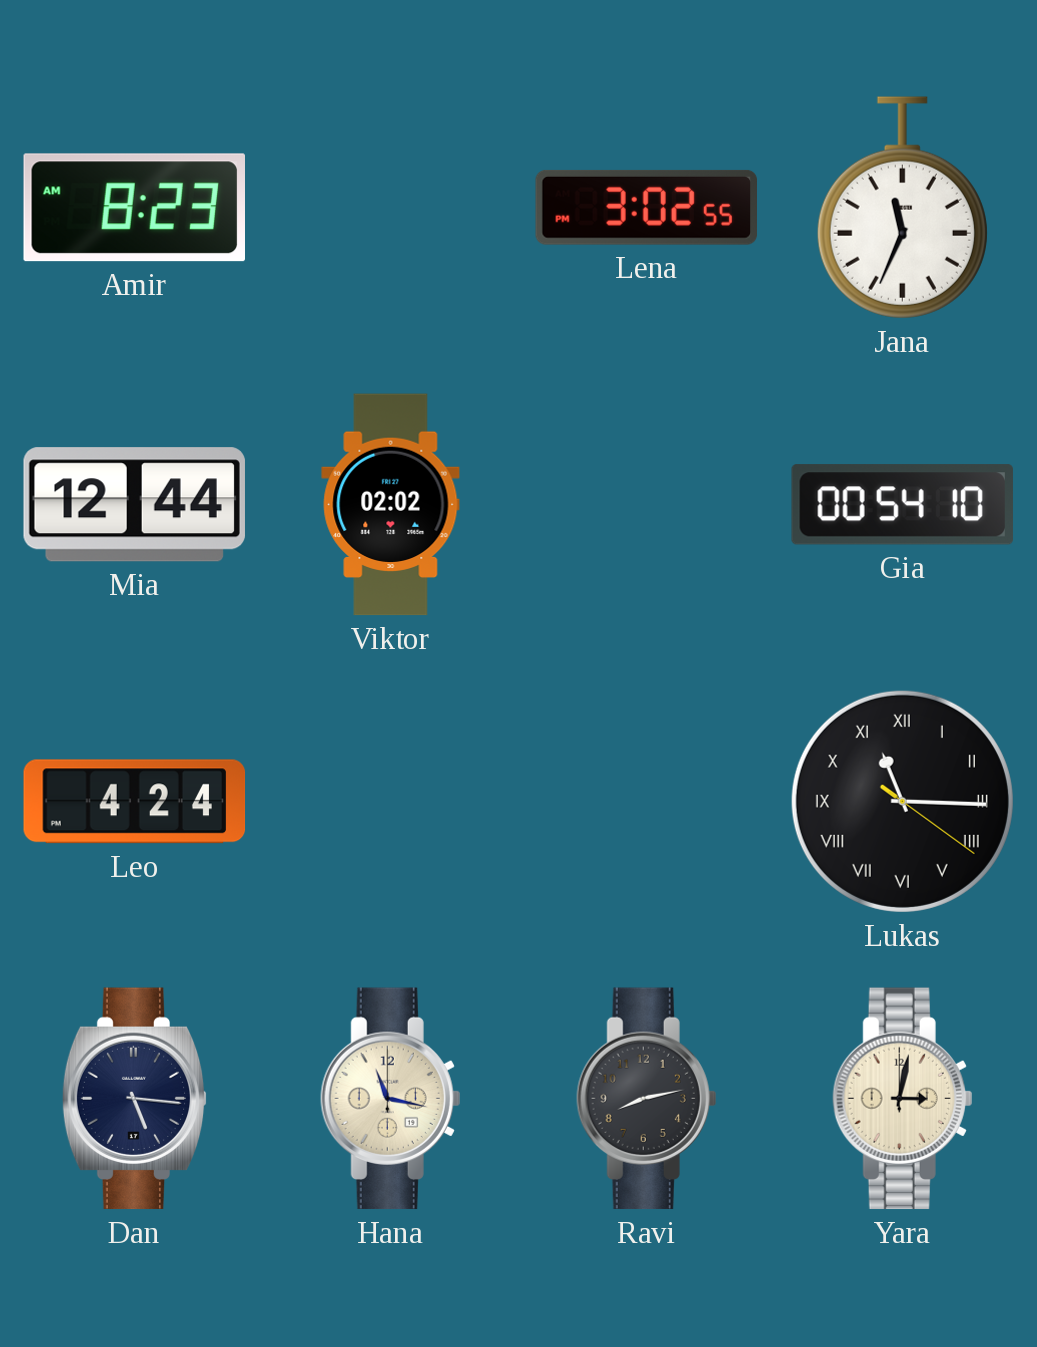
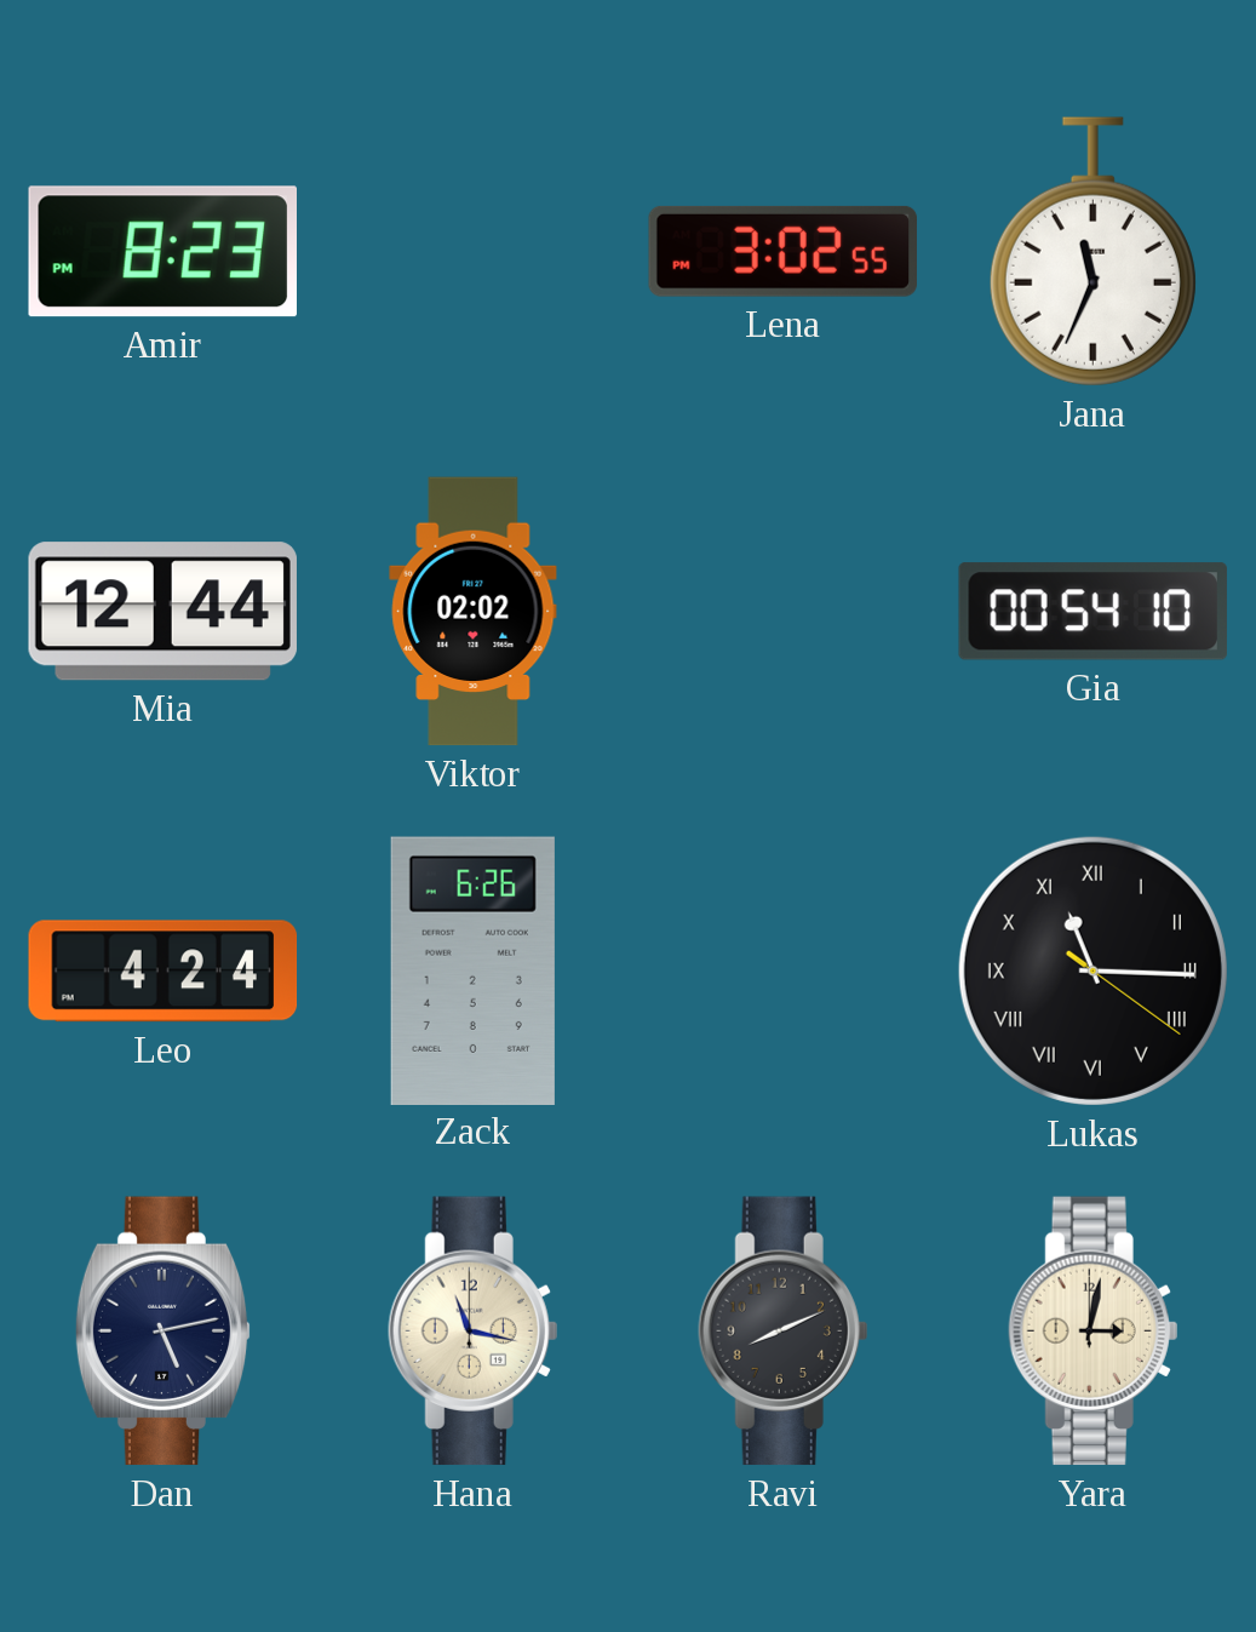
Amir: 8:23 AM -> 8:23 PM
Zack: none -> 6:26
Dan: 5:16 -> 5:13
Ravi: 8:13 -> 8:11
